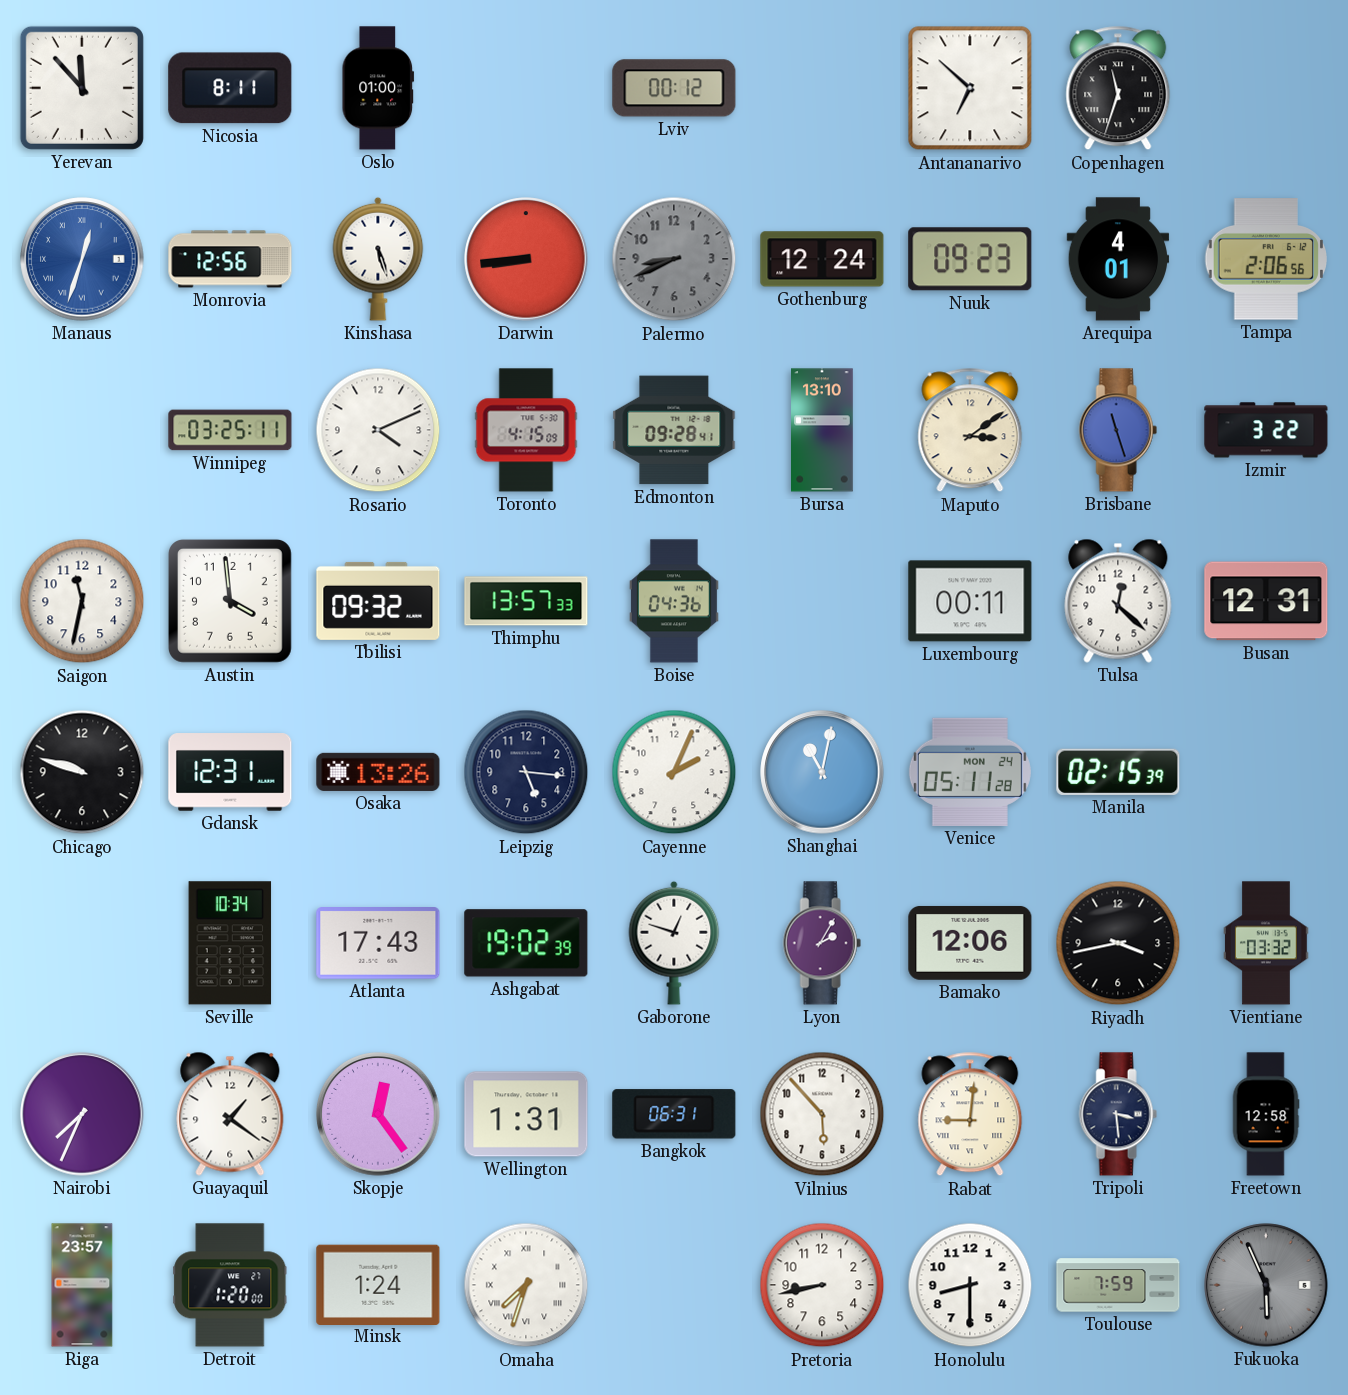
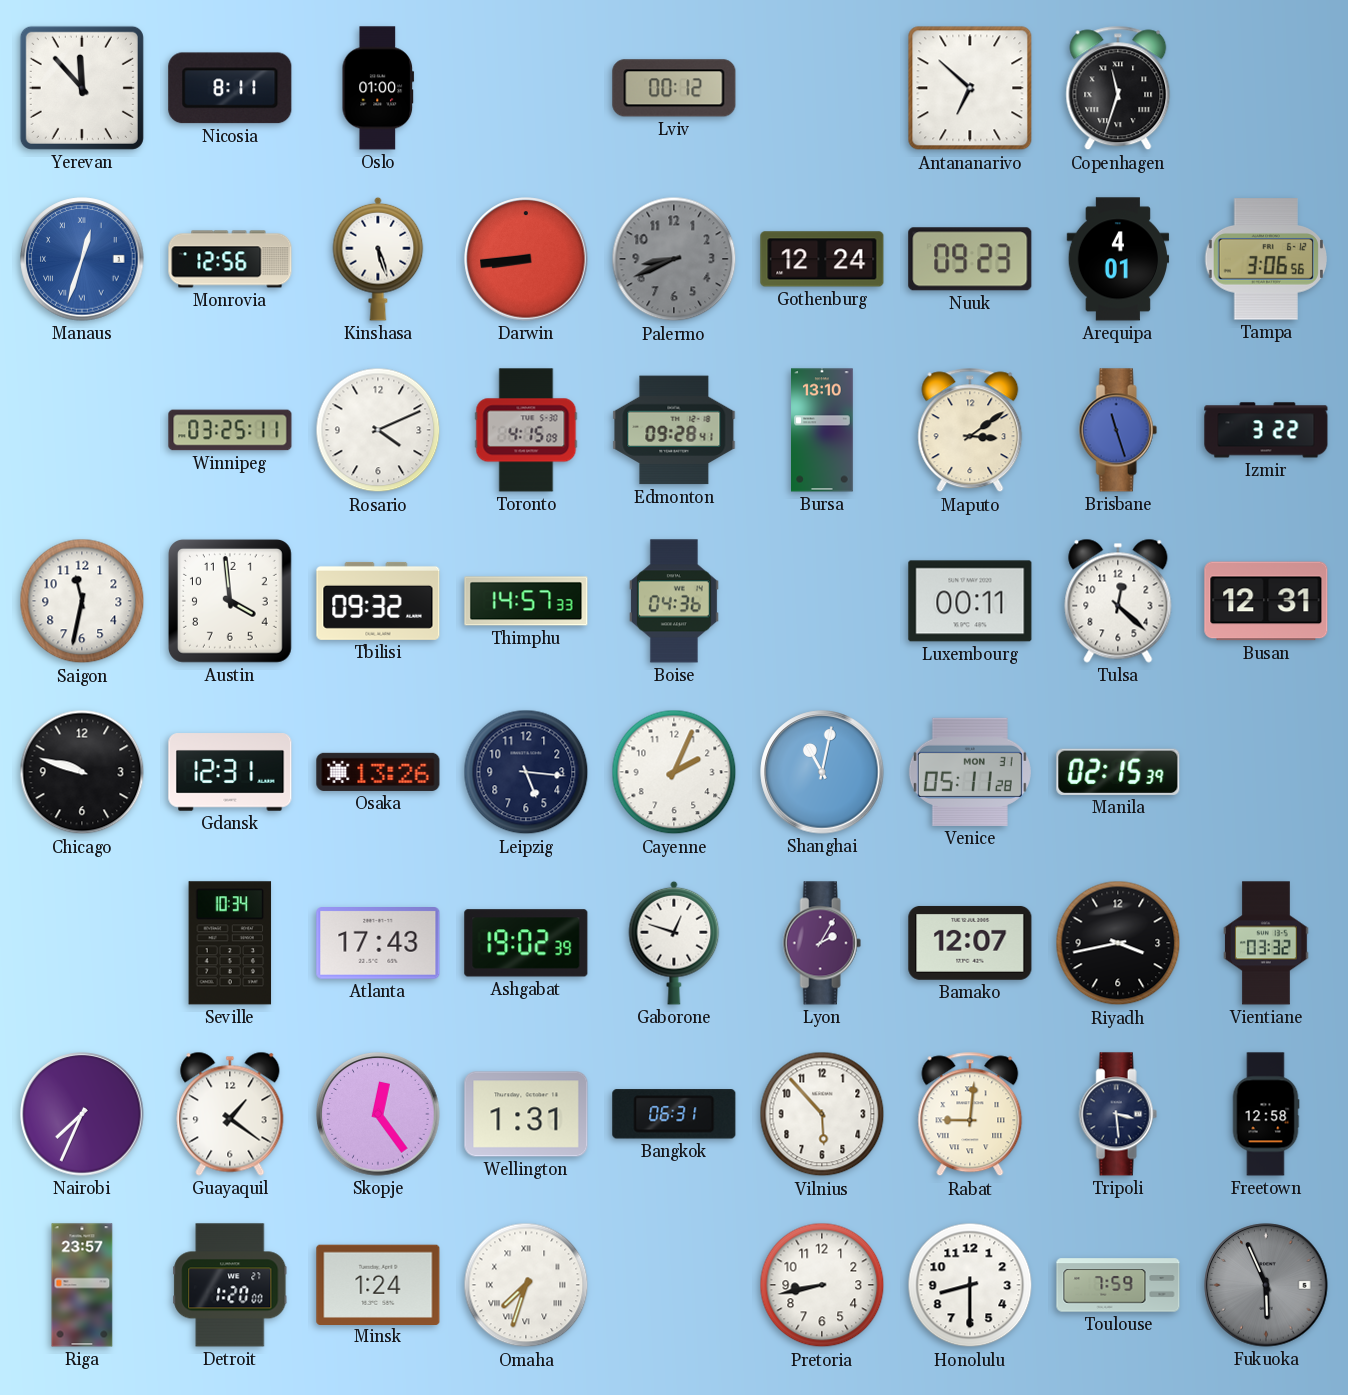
Tampa: 2:06 -> 3:06
Thimphu: 13:57 -> 14:57
Venice date: MON 24 -> MON 31
Bamako: 12:06 -> 12:07
